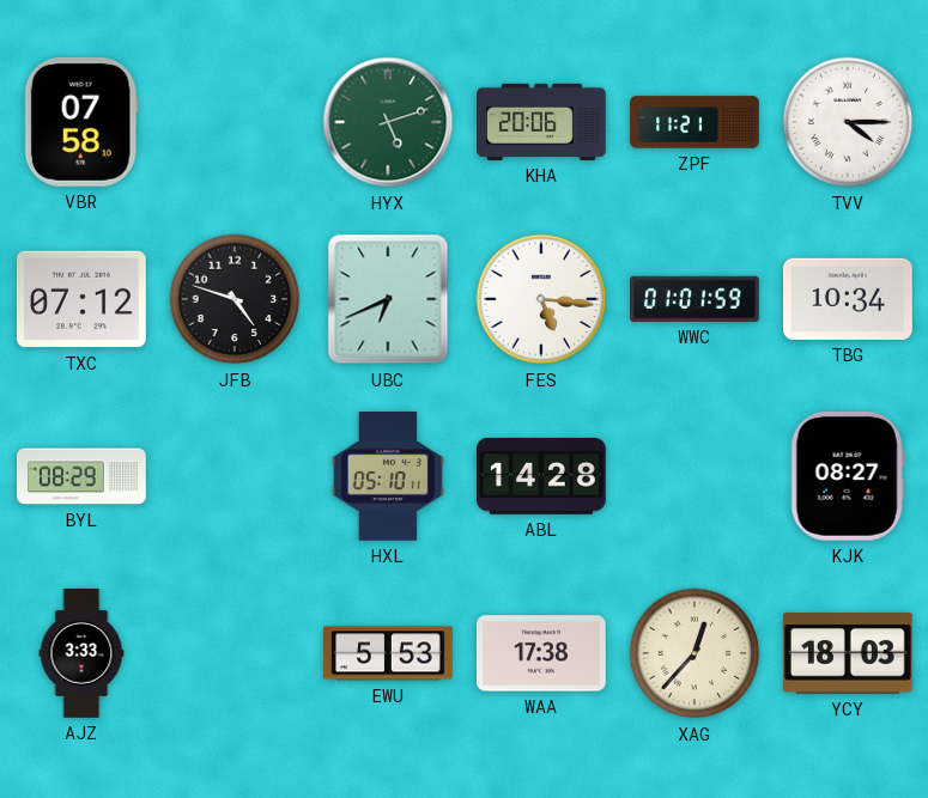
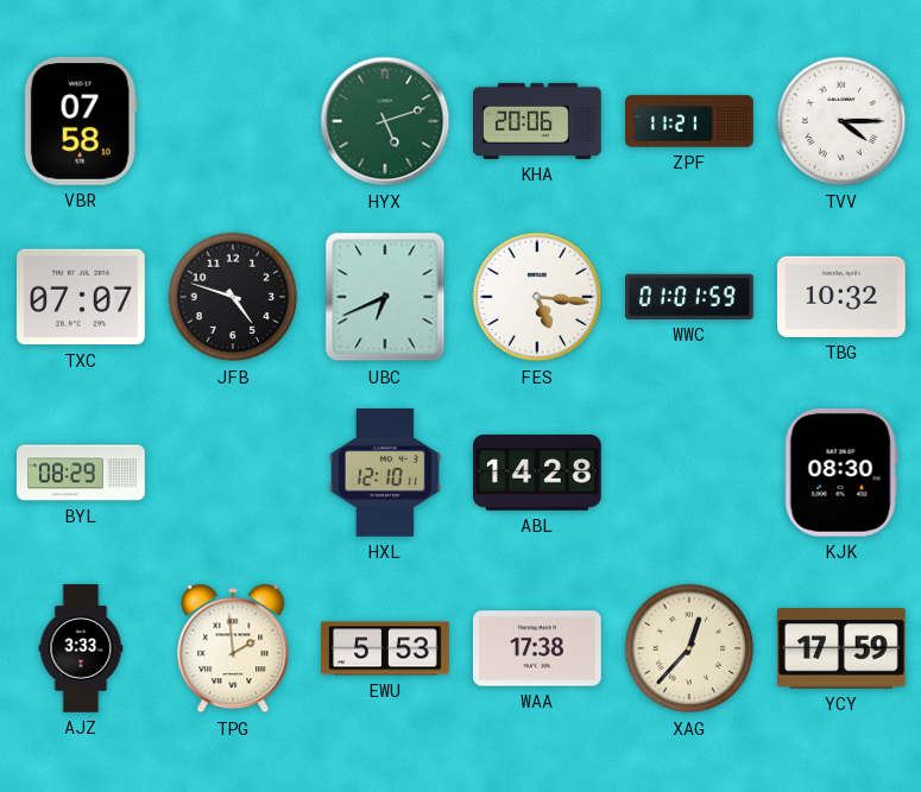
TXC: 07:12 -> 07:07
TBG: 10:34 -> 10:32
HXL: 05:10 -> 12:10
KJK: 08:27 -> 08:30
TPG: none -> 1:59
YCY: 18:03 -> 17:59
